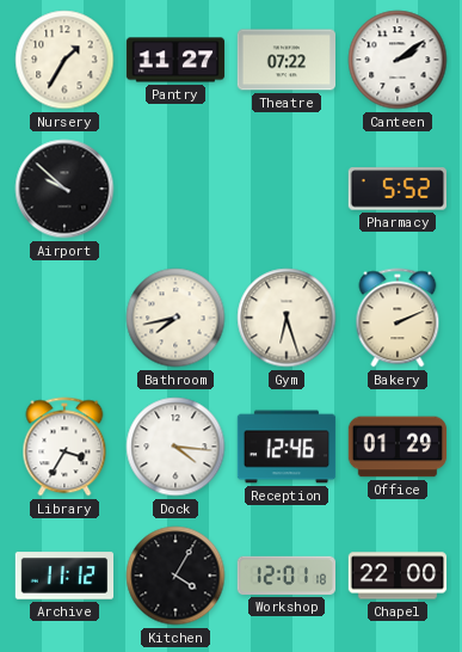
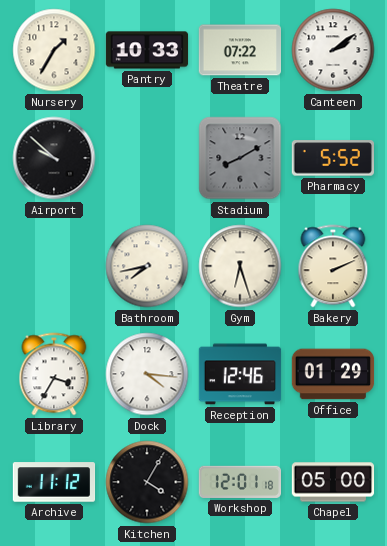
Pantry: 11:27 -> 10:33
Stadium: none -> 8:10
Chapel: 22:00 -> 05:00
